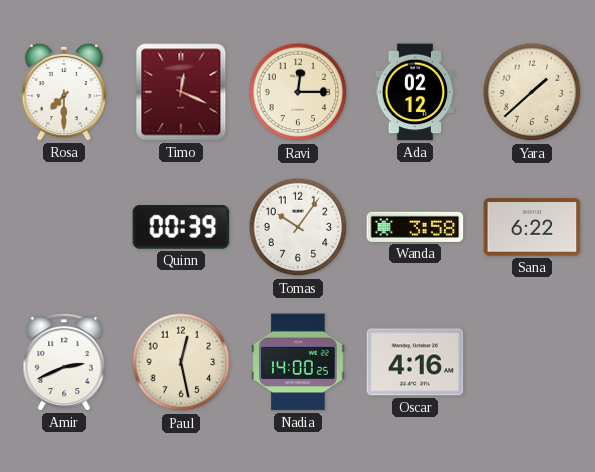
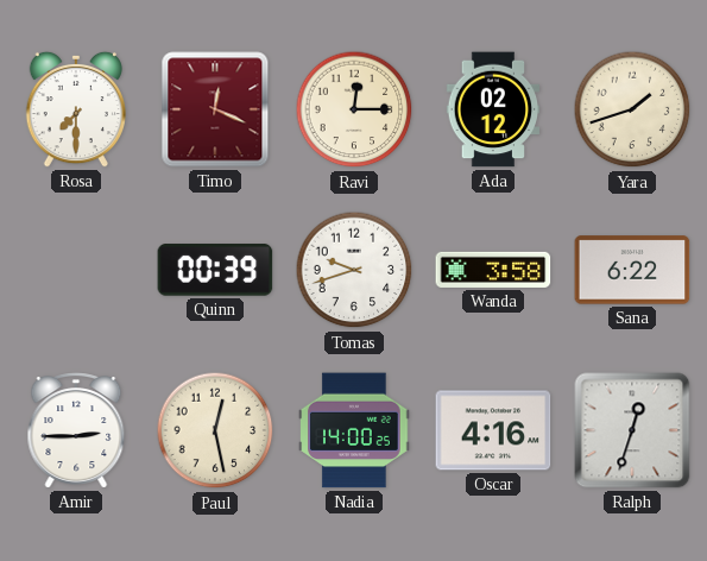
Yara: 1:38 -> 1:42
Tomas: 10:06 -> 9:42
Amir: 2:41 -> 2:45
Ralph: none -> 12:33
